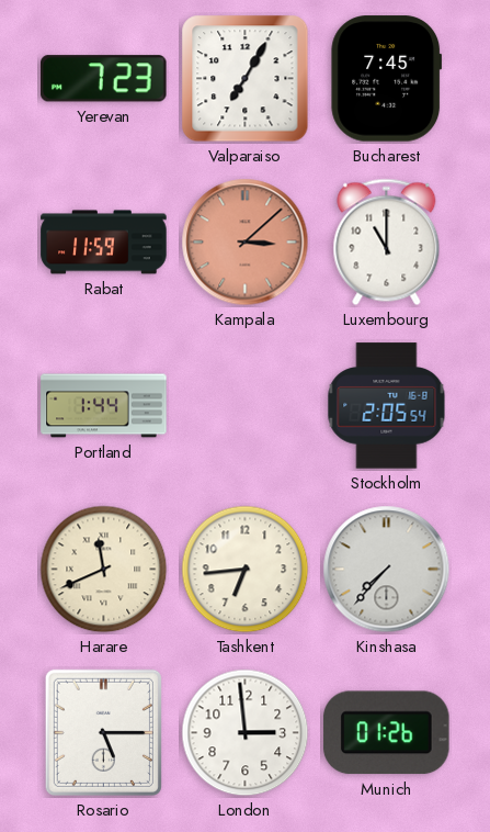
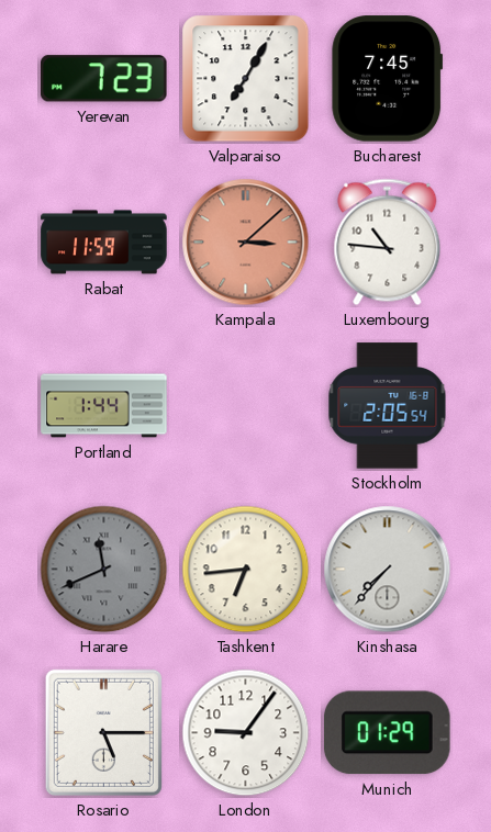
Luxembourg: 11:00 -> 10:46
Harare dial: cream -> grey
London: 2:59 -> 9:06
Munich: 01:26 -> 01:29
